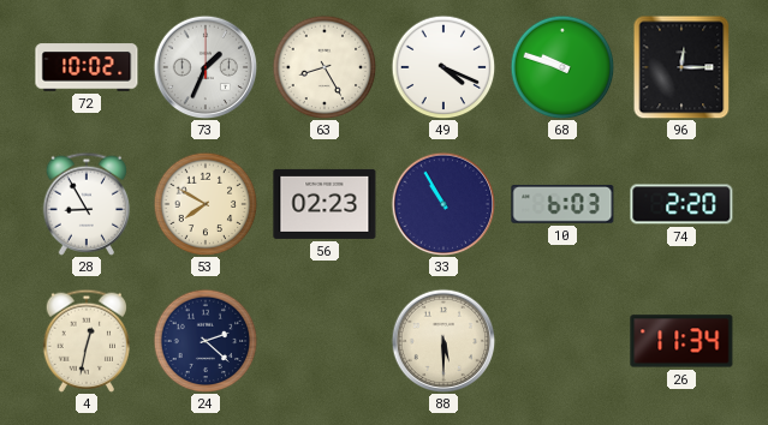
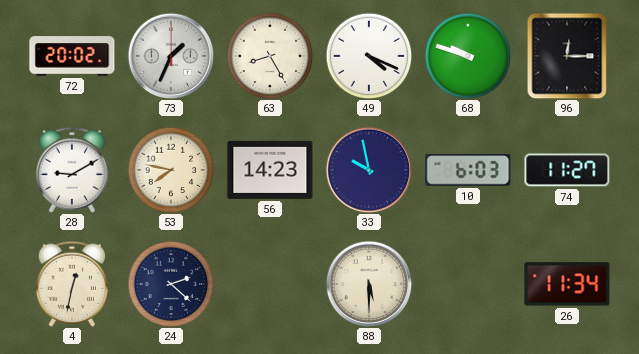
72: 10:02 -> 20:02
28: 8:55 -> 9:10
53: 7:50 -> 7:47
56: 02:23 -> 14:23
33: 10:55 -> 9:58
74: 2:20 -> 11:27
